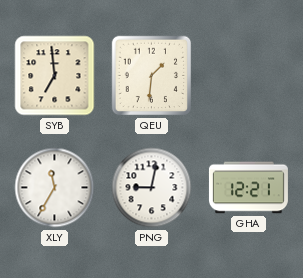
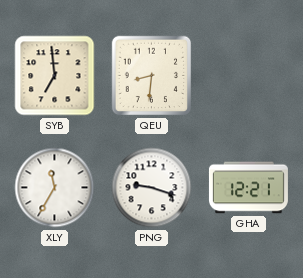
QEU: 1:31 -> 8:31
PNG: 9:02 -> 9:18
